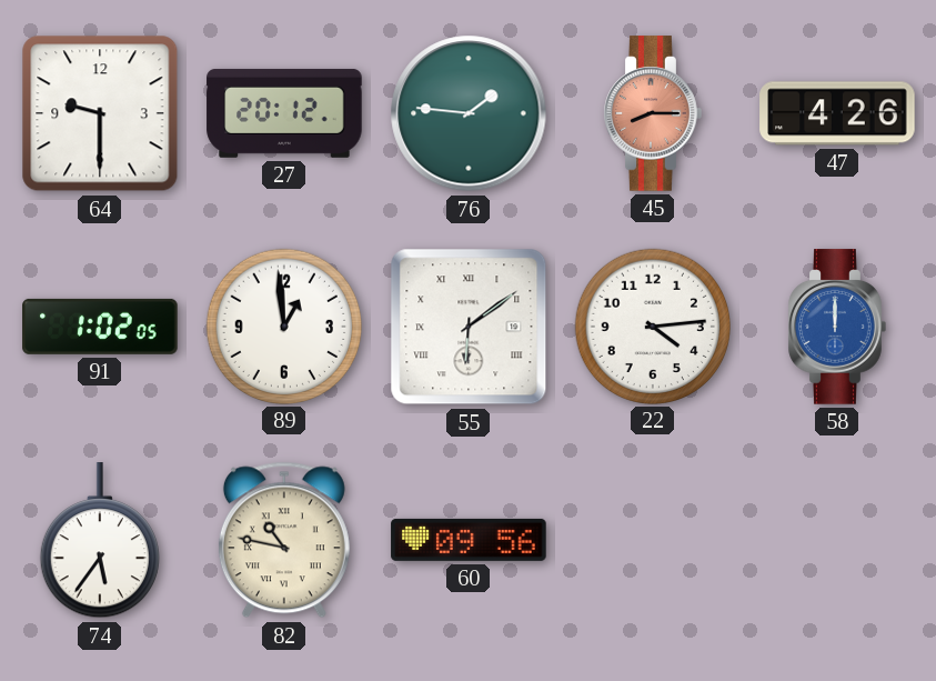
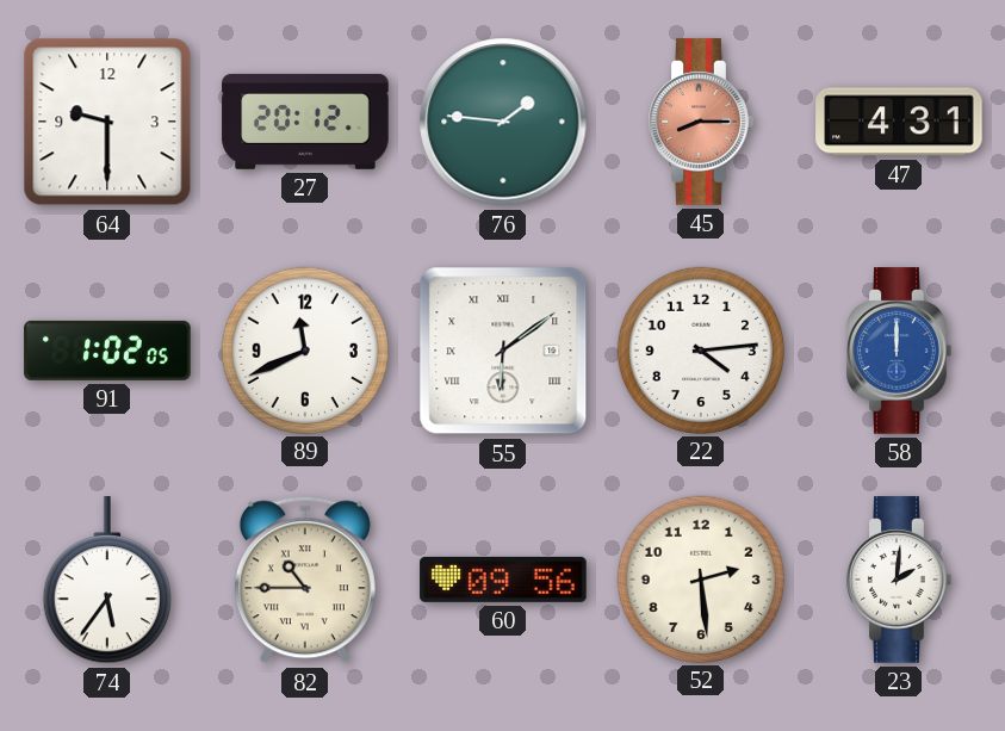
47: 4:26 -> 4:31
89: 12:59 -> 11:41
82: 10:47 -> 10:45
52: none -> 2:29
23: none -> 2:01
